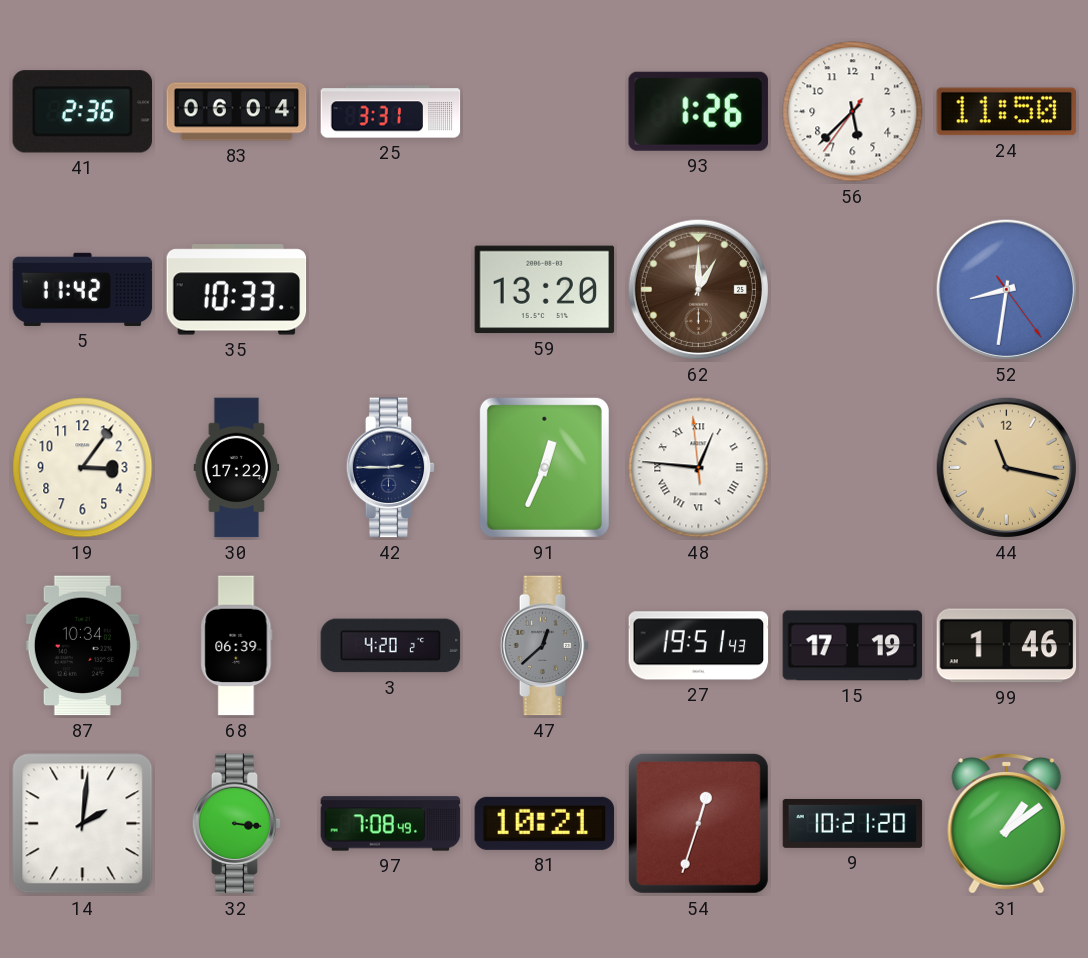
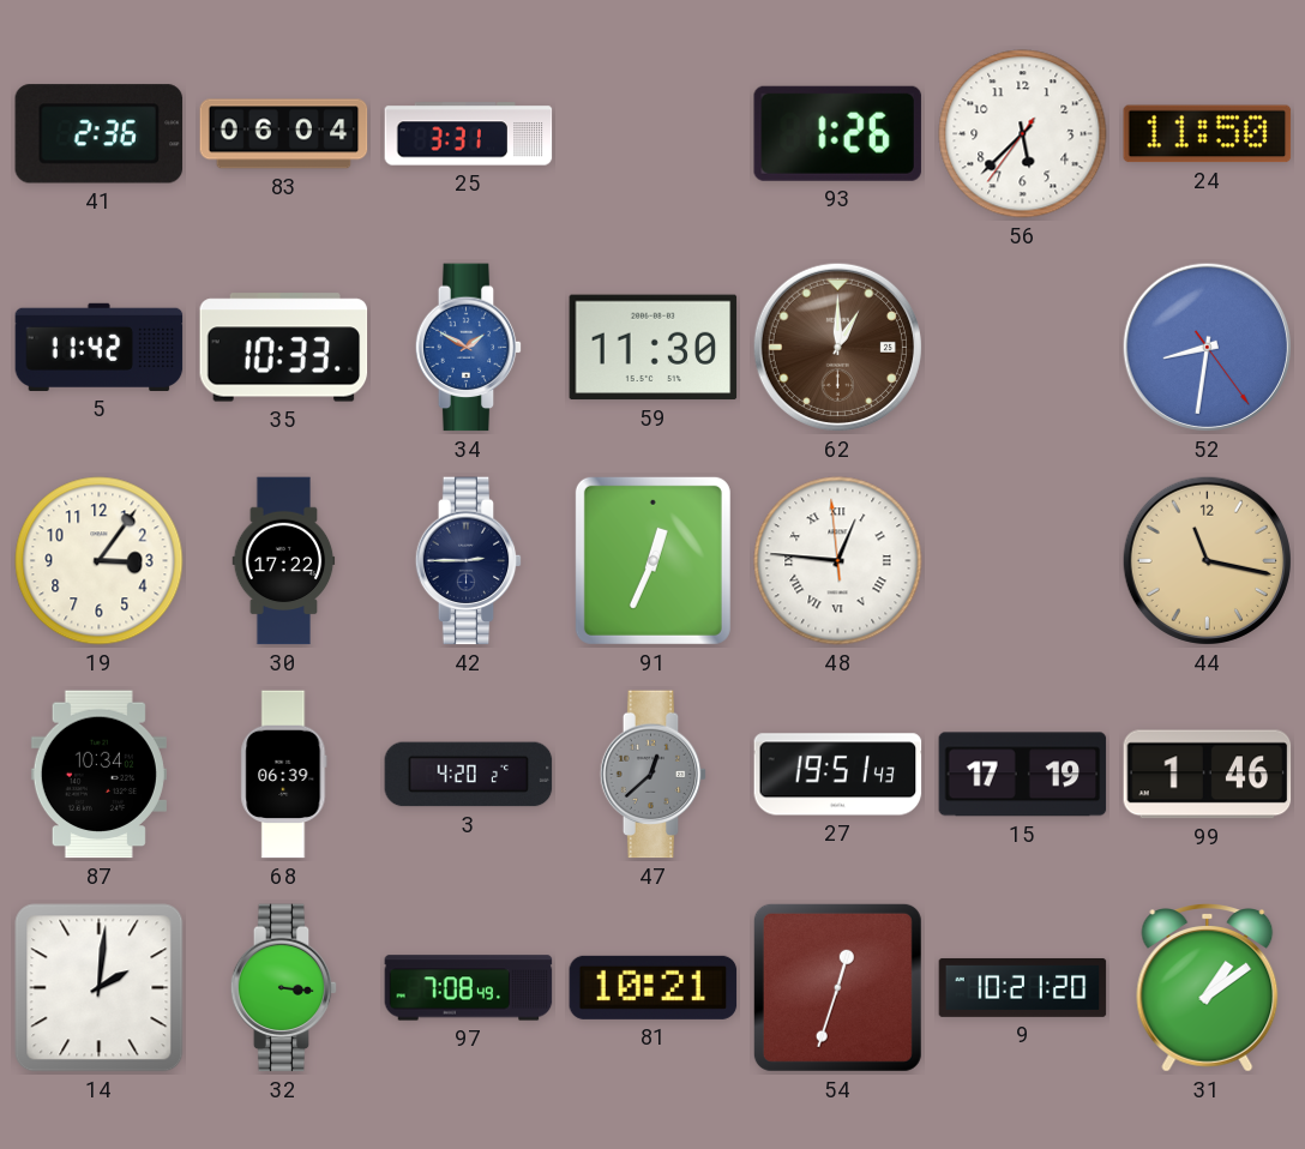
34: none -> 1:50
59: 13:20 -> 11:30
